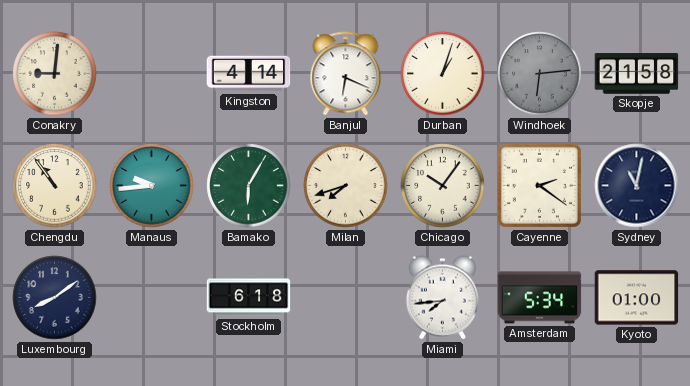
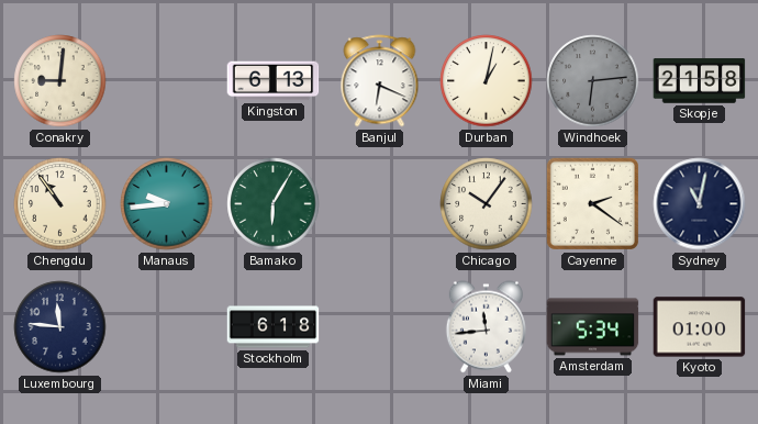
Kingston: 4:14 -> 6:13
Durban: 1:03 -> 1:02
Milan: 7:42 -> none
Luxembourg: 8:09 -> 11:46
Miami: 7:44 -> 11:44
